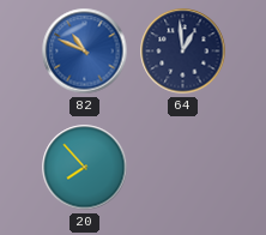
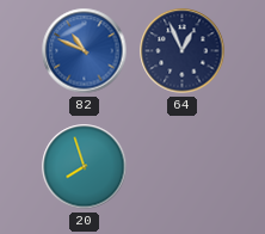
64: 12:59 -> 12:56
20: 7:53 -> 7:57
